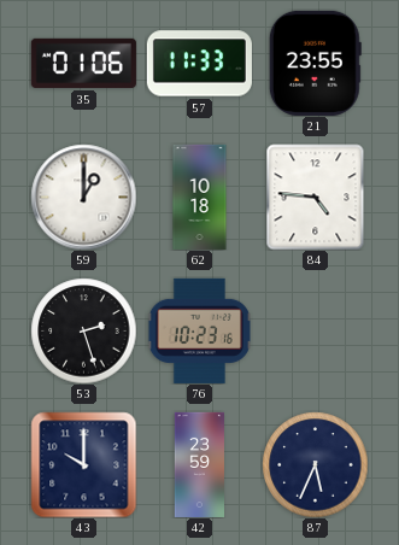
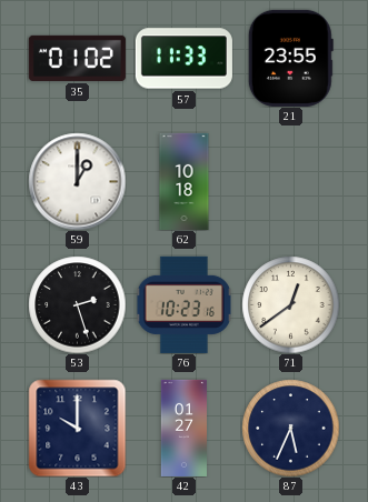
35: 01:06 -> 01:02
84: 4:46 -> none
71: none -> 12:39
42: 23:59 -> 01:27
